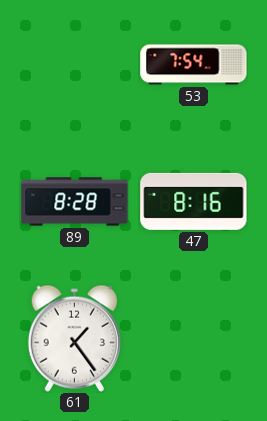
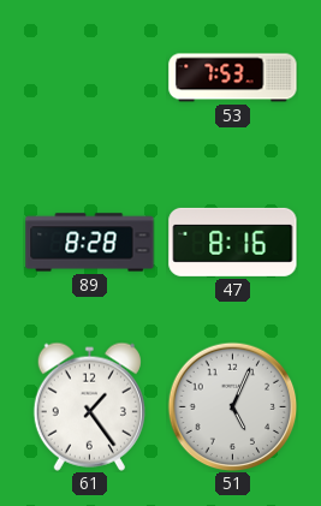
53: 7:54 -> 7:53
51: none -> 5:04
